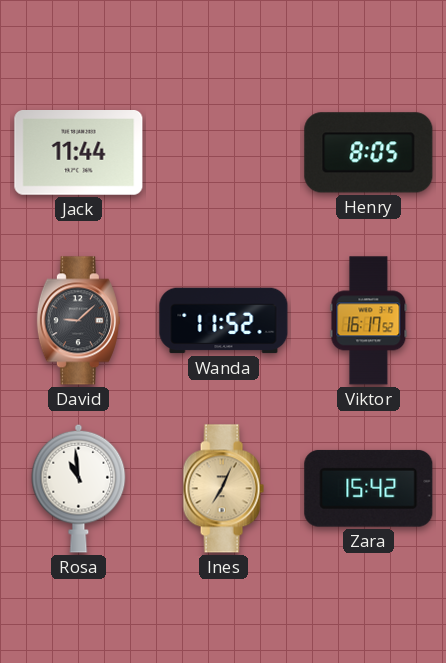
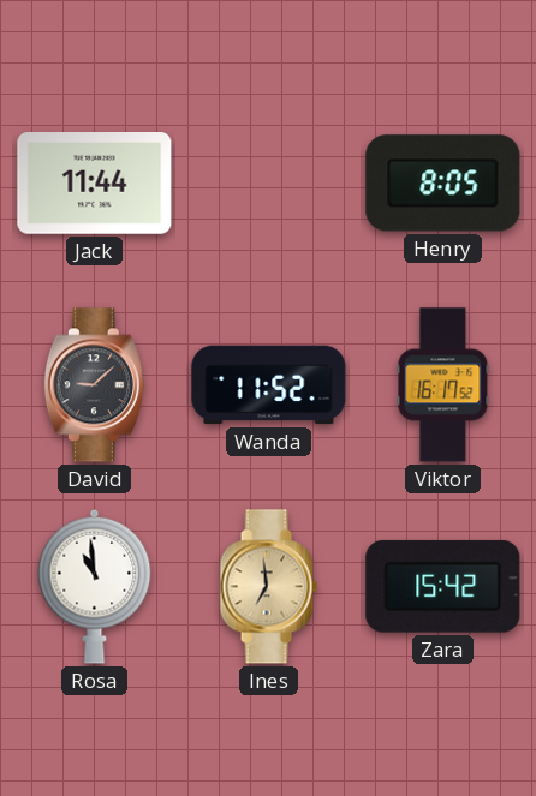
Ines: 7:04 -> 6:59
